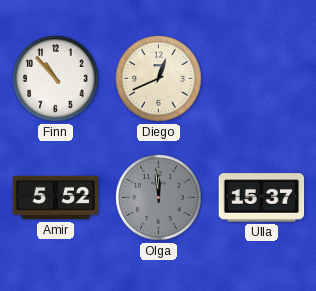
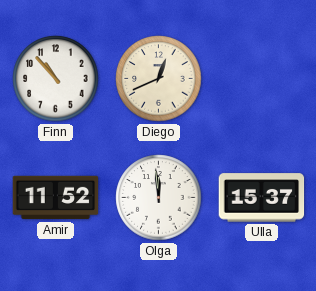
Amir: 5:52 -> 11:52
Olga dial: grey -> white
